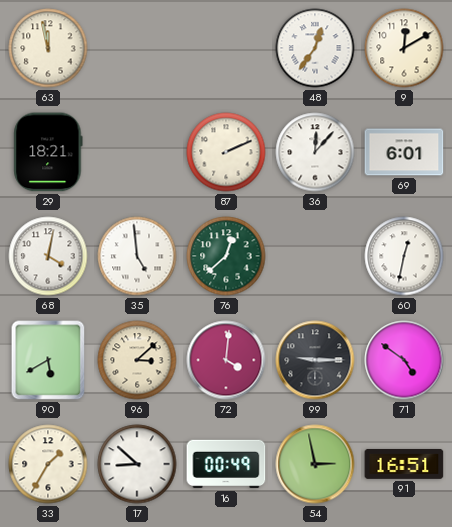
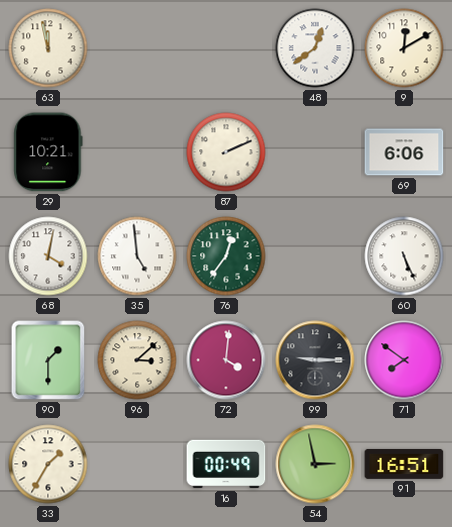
48: 12:36 -> 12:39
29: 18:21 -> 10:21
36: 12:07 -> none
69: 6:01 -> 6:06
76: 12:38 -> 12:36
60: 12:32 -> 5:26
90: 5:40 -> 1:30
71: 4:51 -> 7:51
17: 8:52 -> none
